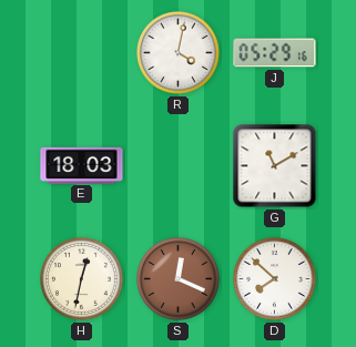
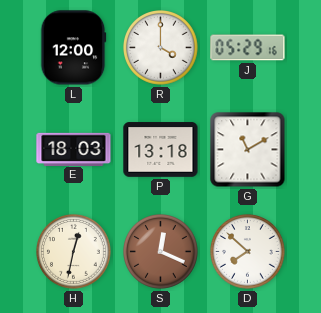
L: none -> 12:00
R: 4:02 -> 4:00
P: none -> 13:18
